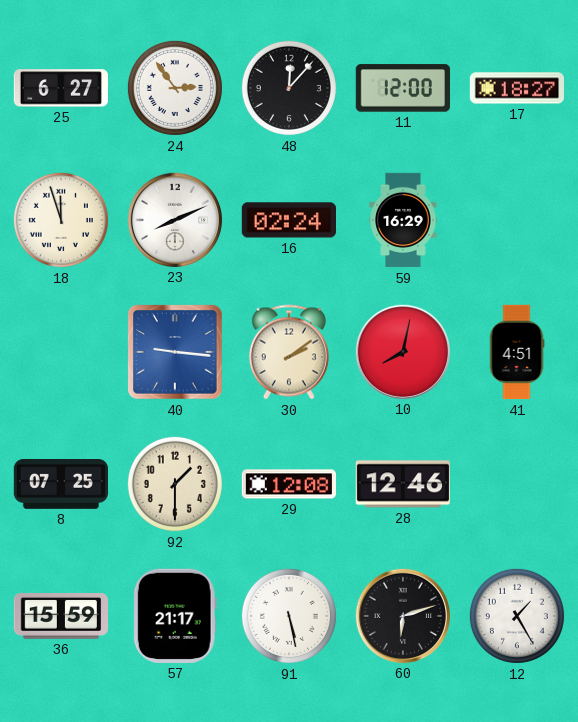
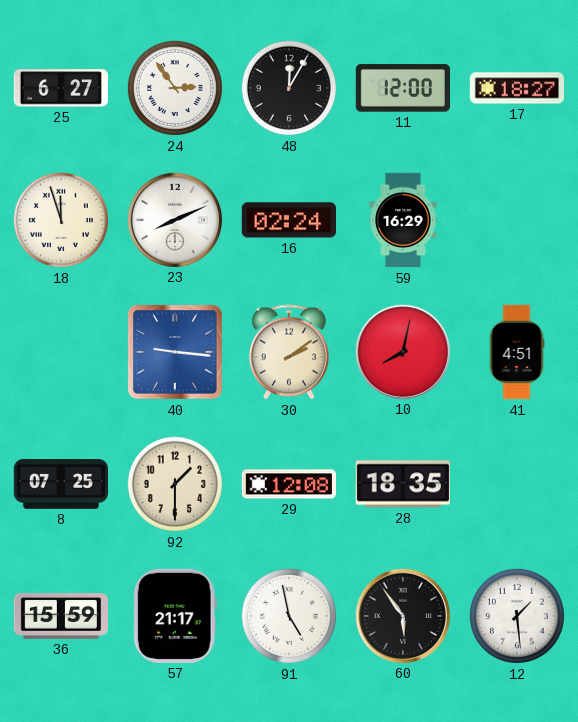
48: 12:07 -> 12:05
28: 12:46 -> 18:35
91: 5:28 -> 4:58
60: 6:12 -> 5:54
12: 1:25 -> 1:29
